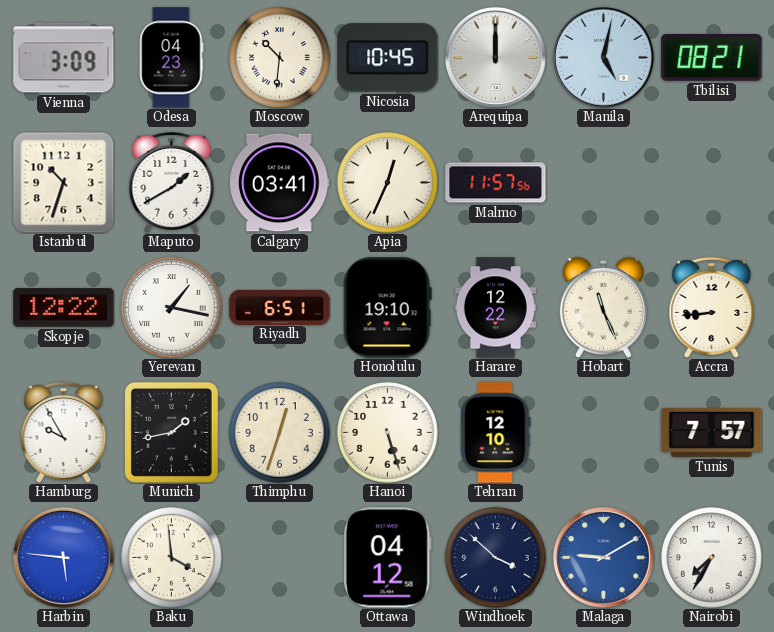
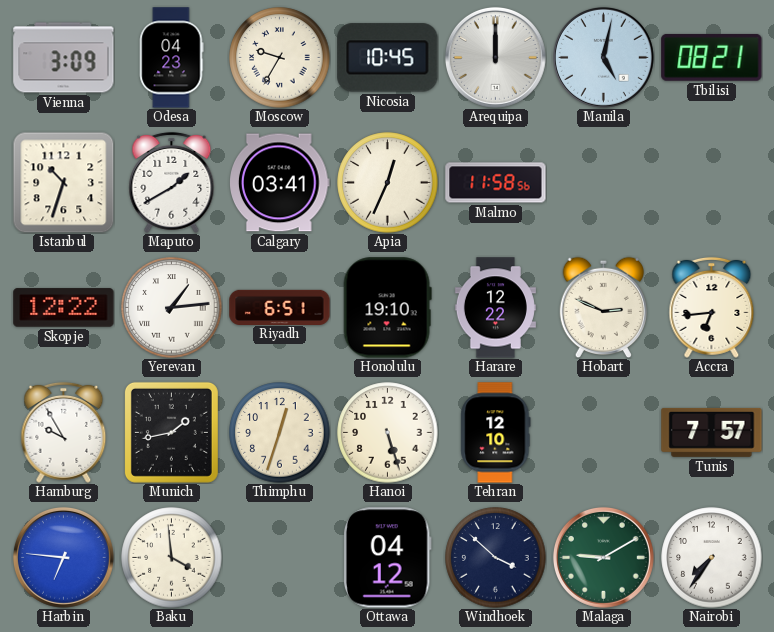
Moscow: 10:31 -> 9:35
Malmo: 11:57 -> 11:58
Yerevan: 1:17 -> 1:14
Hobart: 11:26 -> 2:49
Accra: 8:44 -> 6:44
Harbin: 5:46 -> 6:46
Malaga dial: blue -> green
Nairobi: 7:35 -> 7:36
